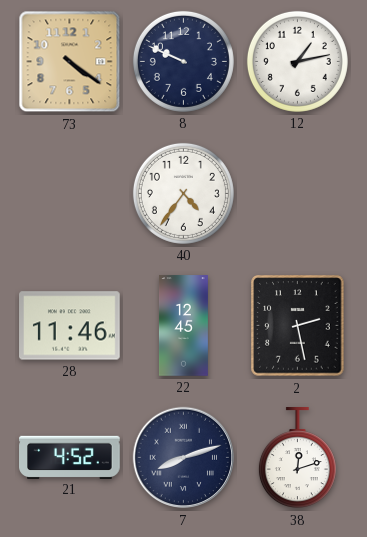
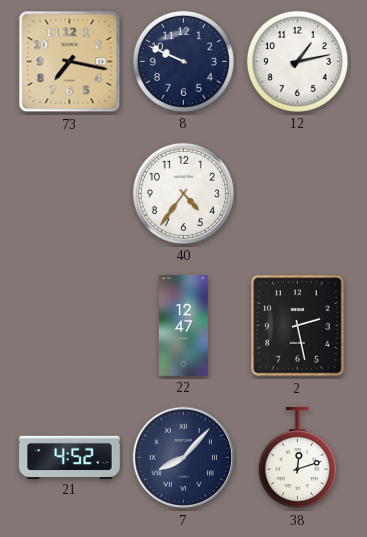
73: 4:21 -> 7:17
28: 11:46 -> none
22: 12:45 -> 12:47
7: 8:12 -> 8:07
